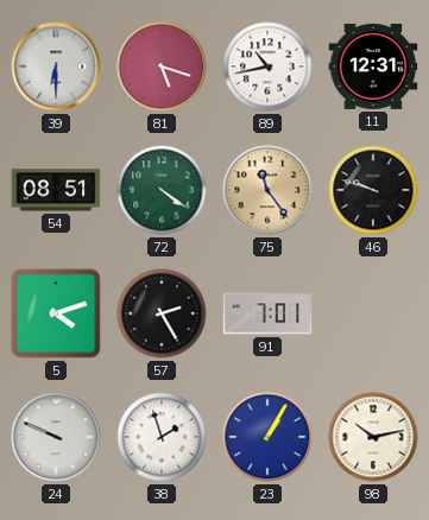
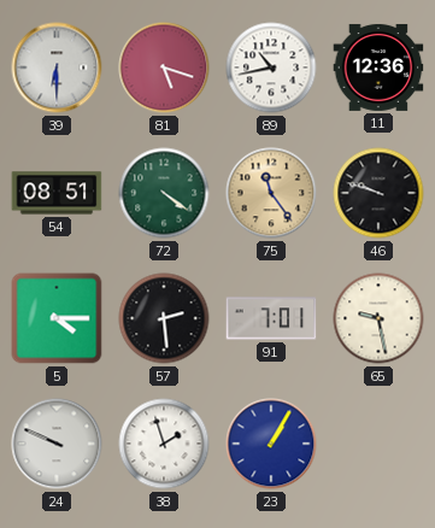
11: 12:31 -> 12:36
5: 4:12 -> 4:15
57: 2:25 -> 2:29
65: none -> 9:28
98: 10:13 -> none
